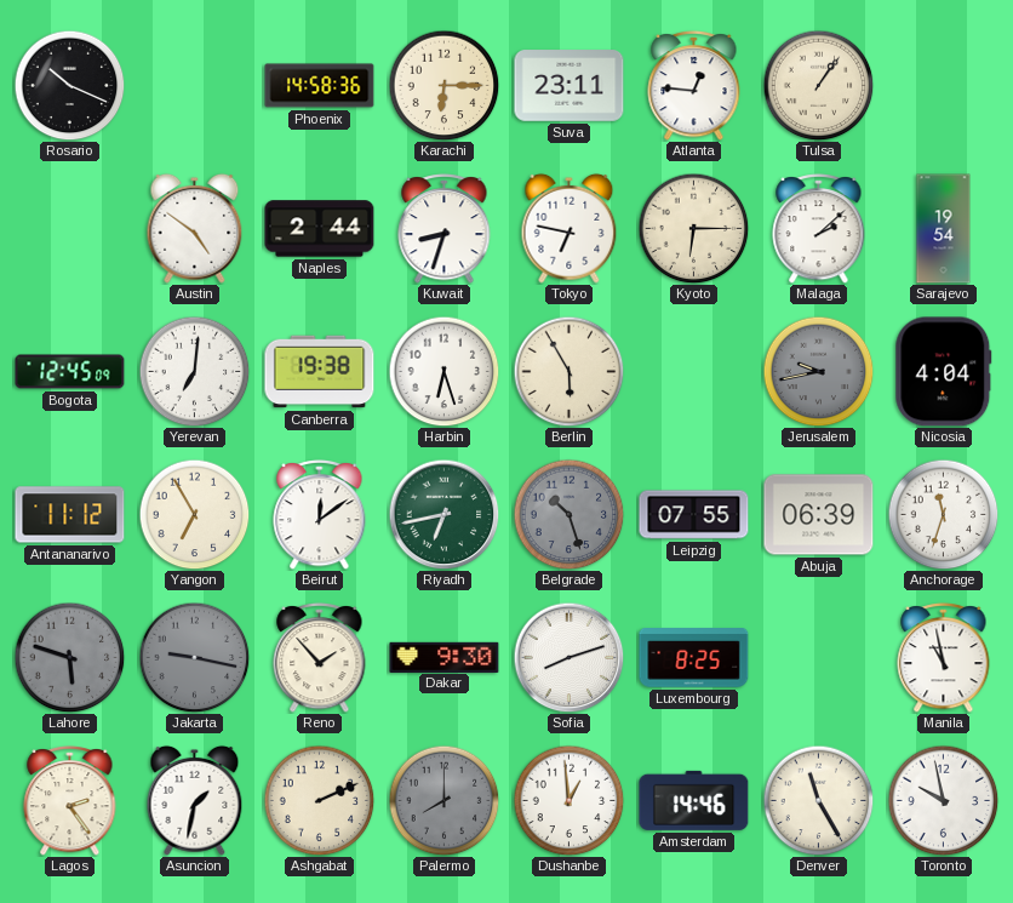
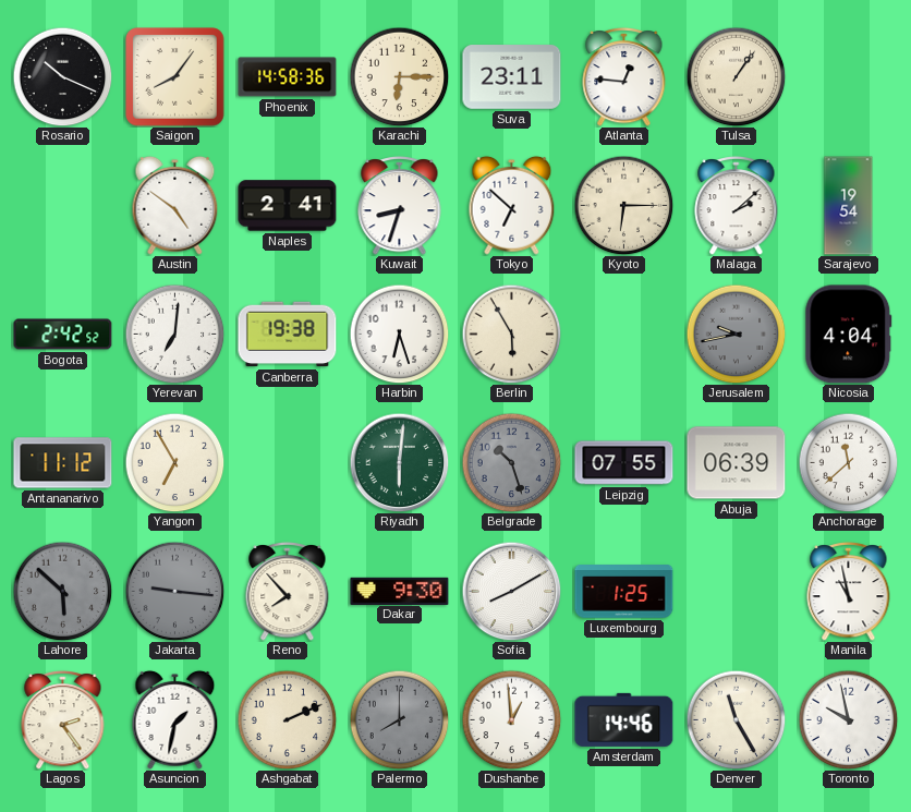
Saigon: none -> 8:06
Naples: 2:44 -> 2:41
Tokyo: 6:47 -> 6:52
Bogota: 12:45 -> 2:42
Beirut: 12:09 -> none
Riyadh: 6:43 -> 6:01
Anchorage: 11:33 -> 11:38
Lahore: 5:48 -> 5:52
Jakarta: 9:17 -> 9:16
Reno: 1:53 -> 7:53
Sofia: 8:12 -> 8:10
Luxembourg: 8:25 -> 1:25
